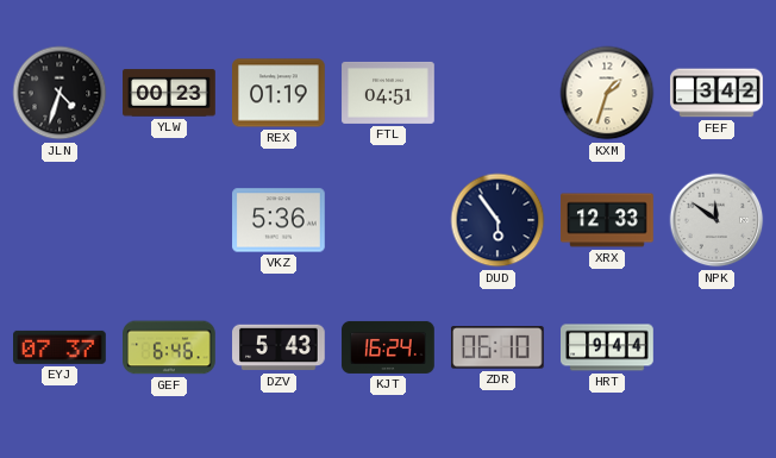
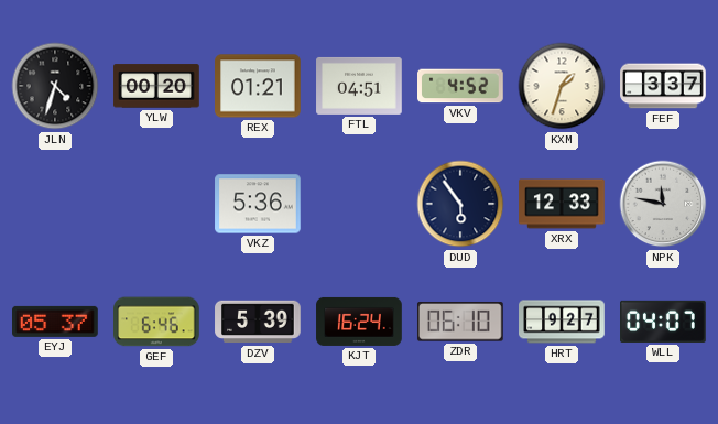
YLW: 00:23 -> 00:20
REX: 01:19 -> 01:21
VKV: none -> 4:52
FEF: 3:42 -> 3:37
NPK: 11:51 -> 11:47
EYJ: 07:37 -> 05:37
DZV: 5:43 -> 5:39
HRT: 9:44 -> 9:27
WLL: none -> 04:07
